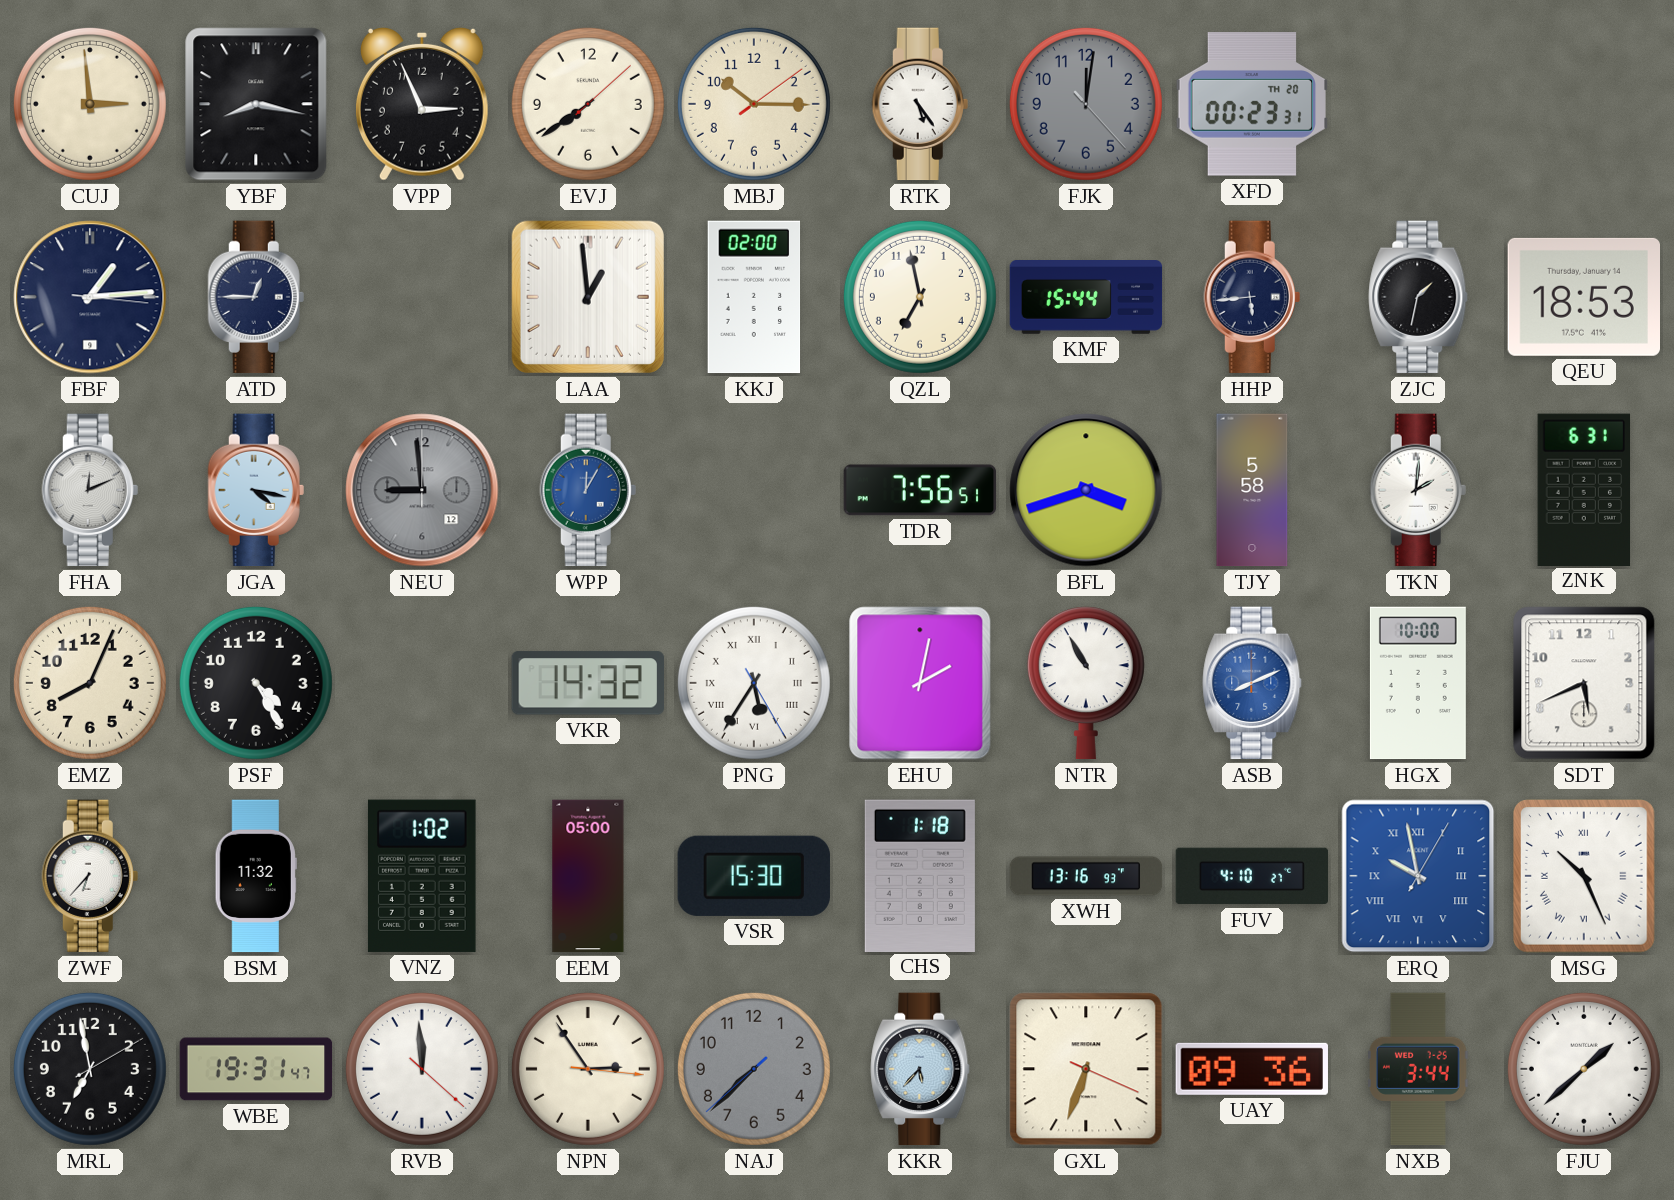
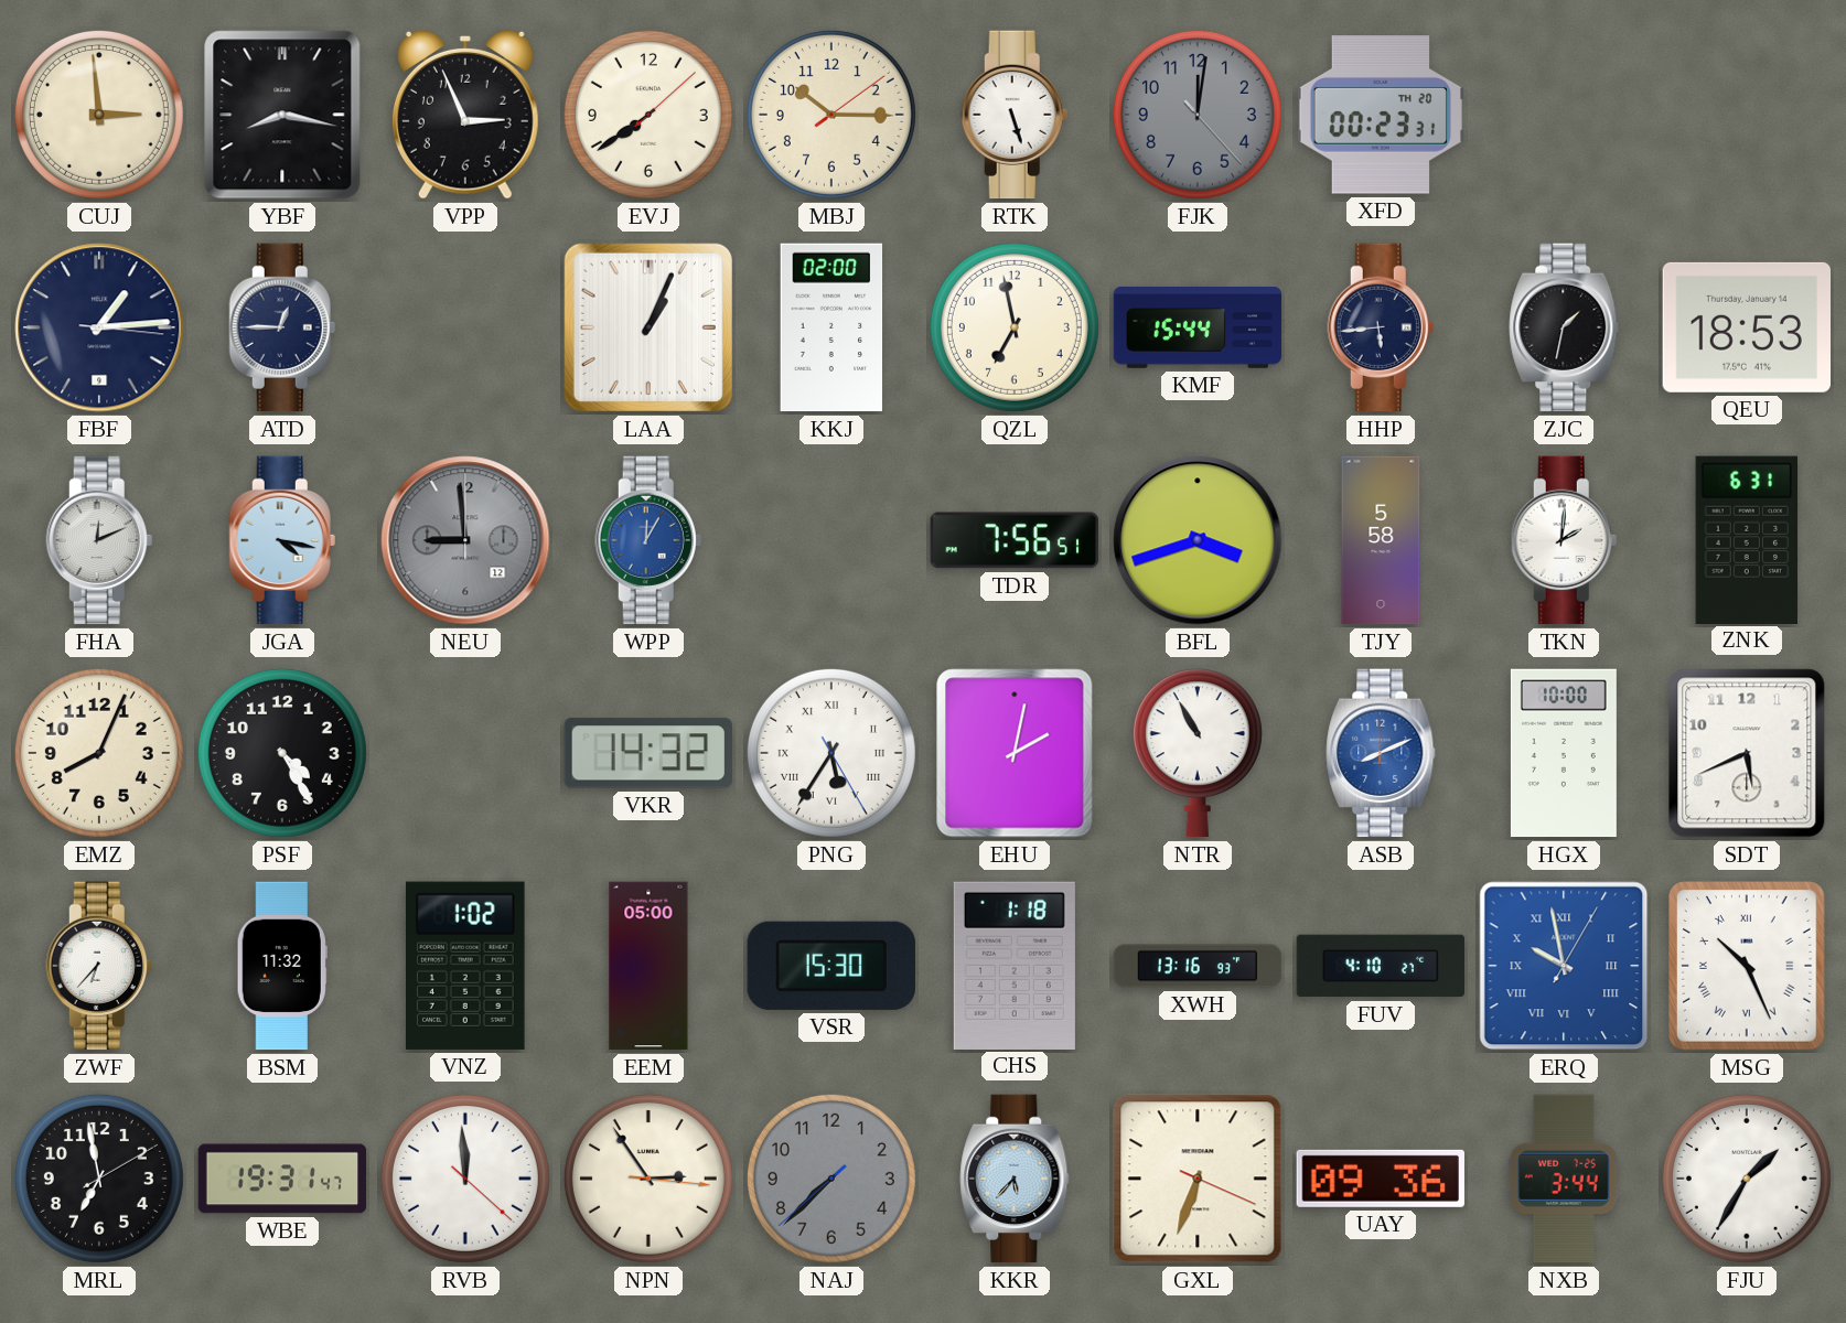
RTK: 5:24 -> 5:27
LAA: 12:59 -> 1:04
FJU: 1:38 -> 1:35
